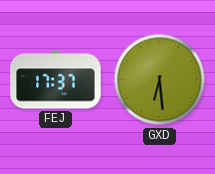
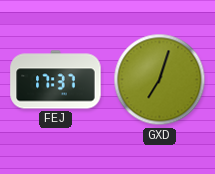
GXD: 6:29 -> 7:03
